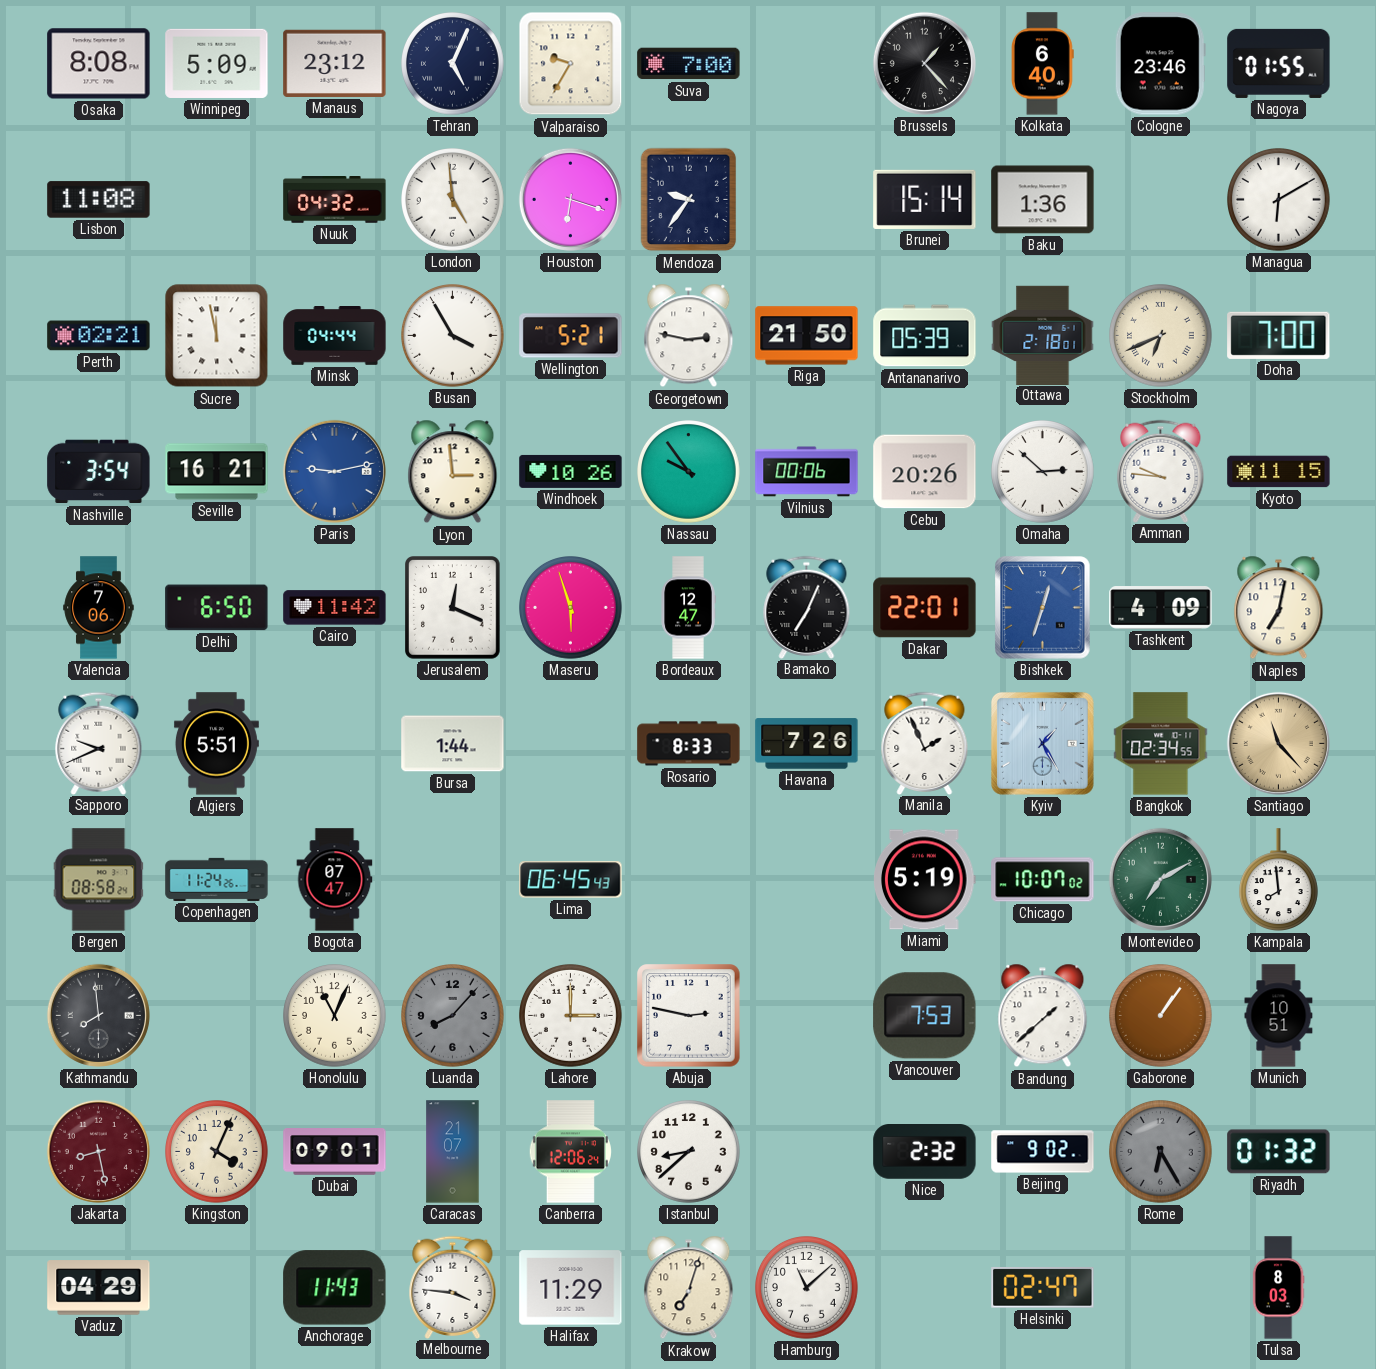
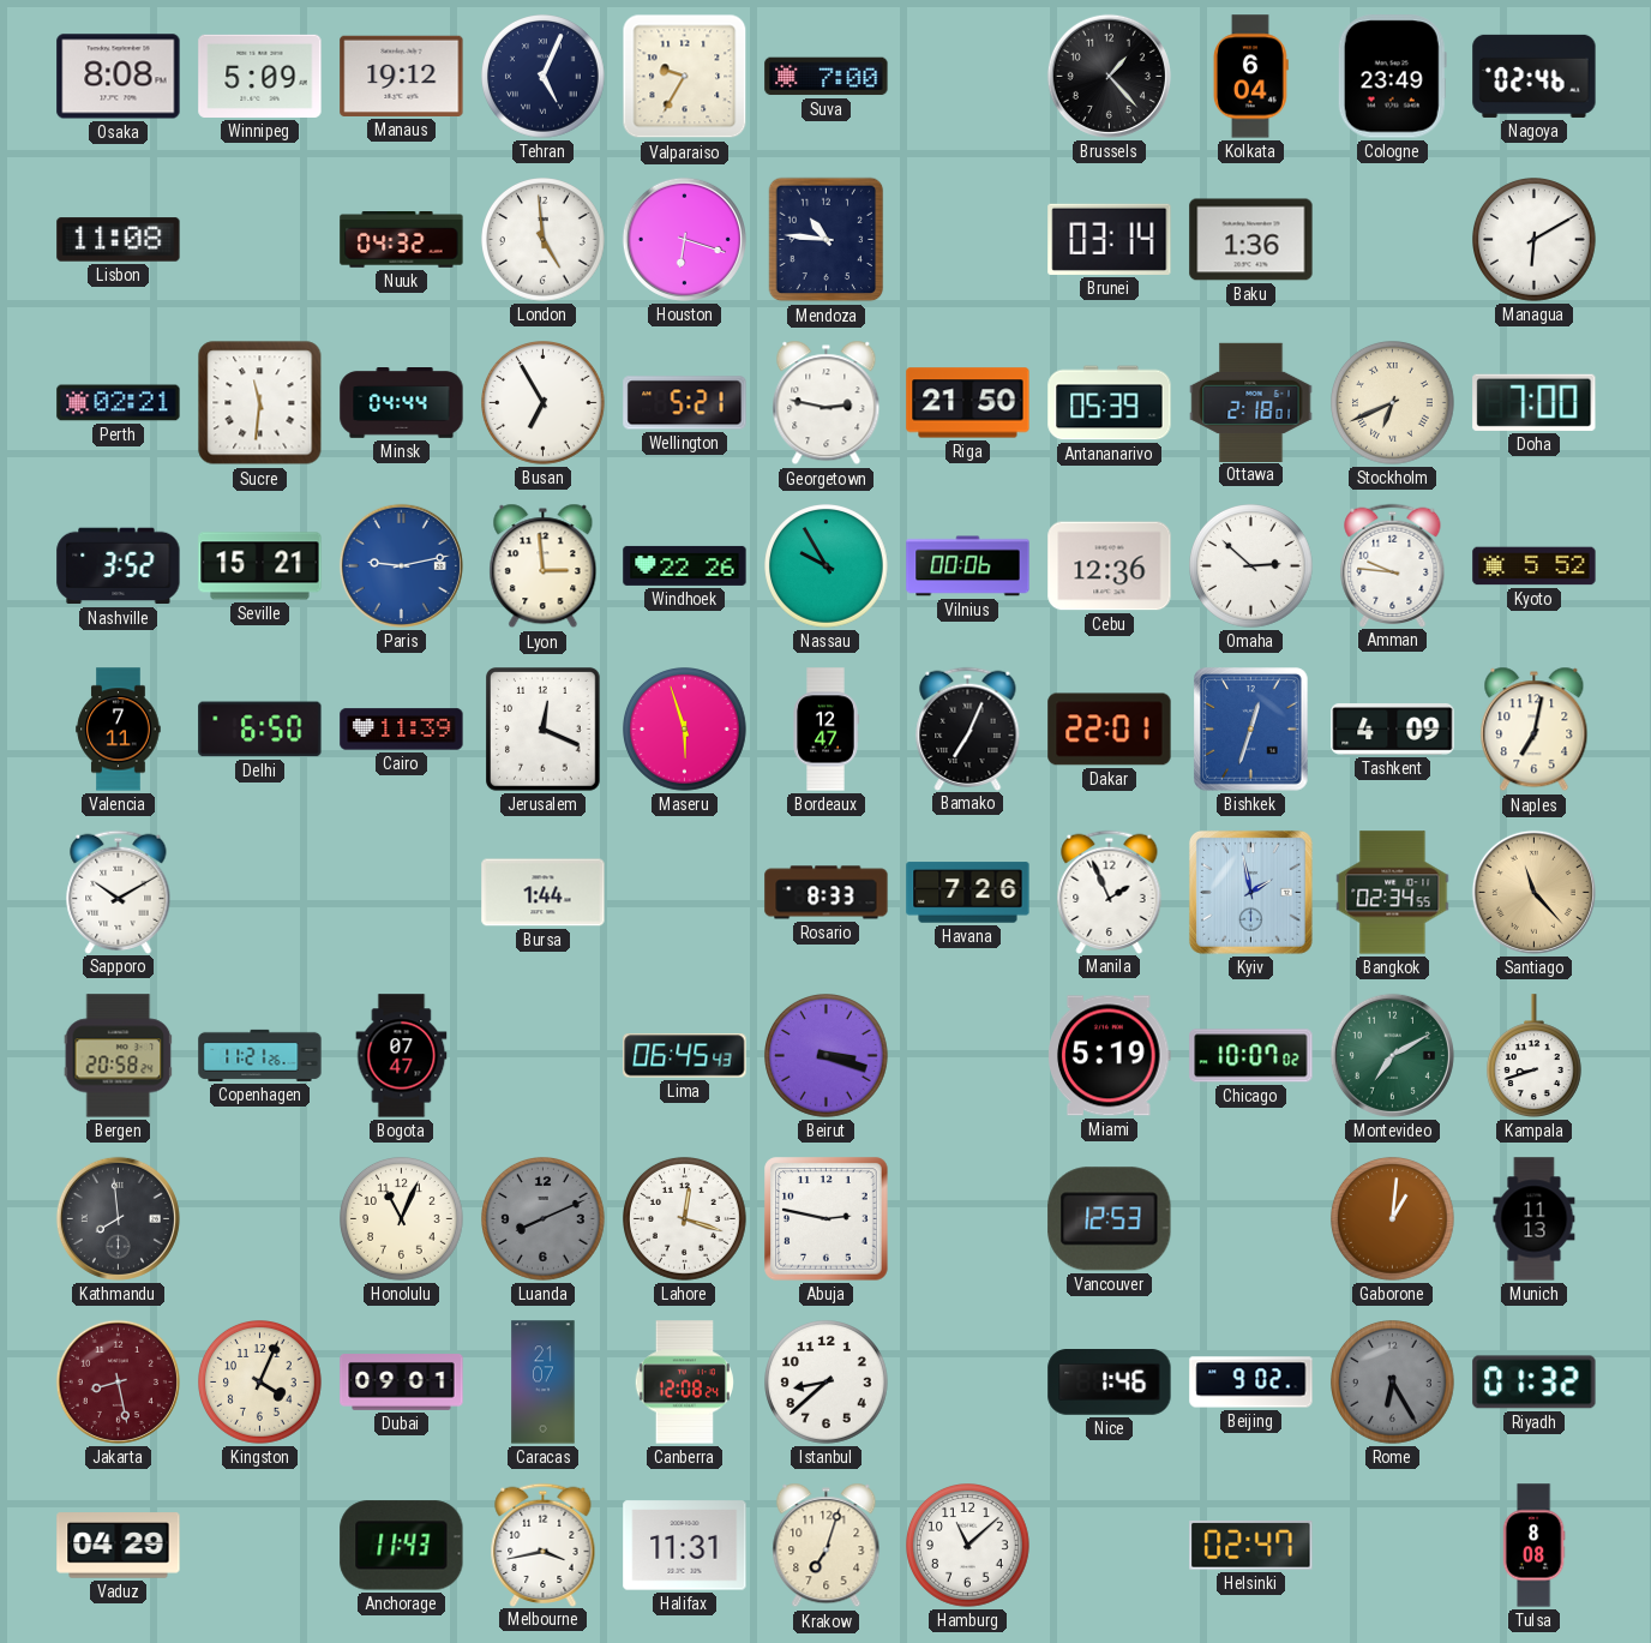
Manaus: 23:12 -> 19:12
Kolkata: 6:40 -> 6:04
Cologne: 23:46 -> 23:49
Nagoya: 01:55 -> 02:46
Mendoza: 9:36 -> 10:46
Brunei: 15:14 -> 03:14
Sucre: 11:58 -> 11:31
Busan: 3:55 -> 6:55
Nashville: 3:54 -> 3:52
Seville: 16:21 -> 15:21
Windhoek: 10:26 -> 22:26
Nassau: 9:54 -> 9:55
Cebu: 20:26 -> 12:36
Kyoto: 11:15 -> 5:52
Valencia: 7:06 -> 7:11
Cairo: 11:42 -> 11:39
Sapporo: 9:41 -> 10:10
Algiers: 5:51 -> none
Kyiv: 1:25 -> 1:58
Bergen: 08:58 -> 20:58
Copenhagen: 11:24 -> 11:21
Beirut: none -> 3:18
Kampala: 7:59 -> 8:42
Luanda: 8:07 -> 8:11
Lahore: 3:00 -> 12:18
Vancouver: 7:53 -> 12:53
Bandung: 1:38 -> none
Gaborone: 1:06 -> 1:01
Munich: 10:51 -> 11:13
Canberra: 12:06 -> 12:08
Nice: 2:32 -> 1:46
Melbourne: 3:46 -> 3:43
Halifax: 11:29 -> 11:31
Tulsa: 8:03 -> 8:08
